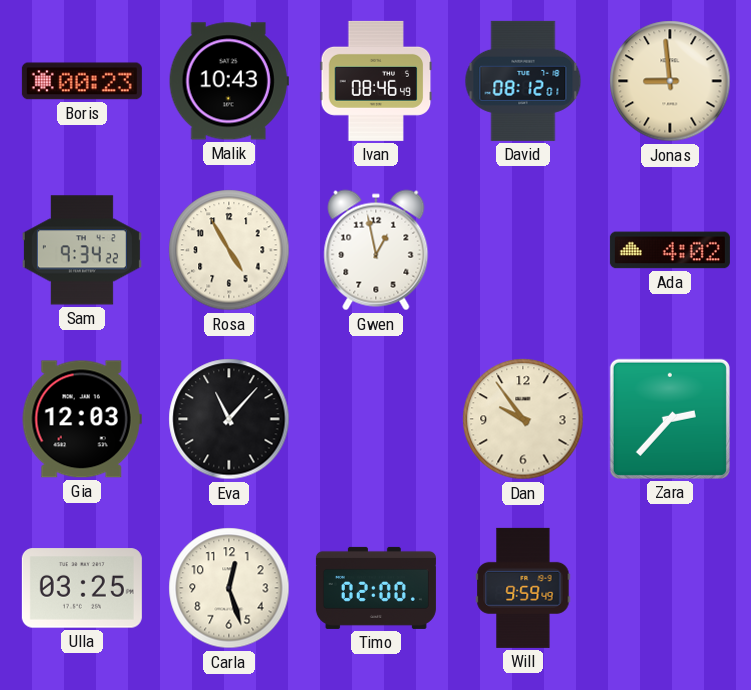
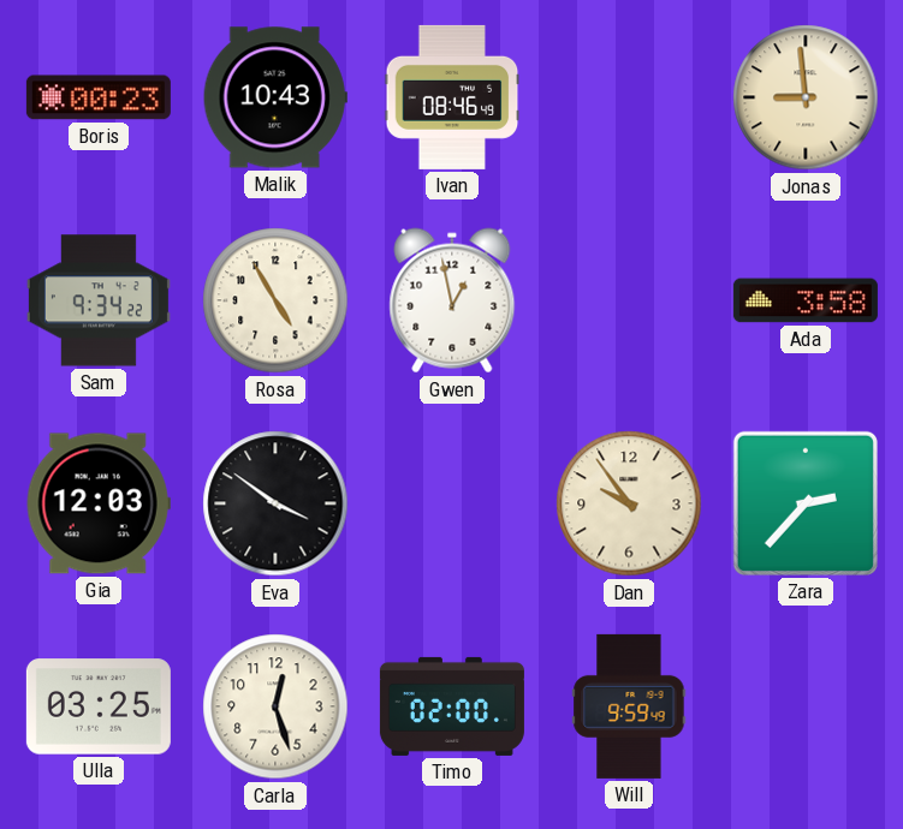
David: 08:12 -> none
Ada: 4:02 -> 3:58
Eva: 11:07 -> 3:51
